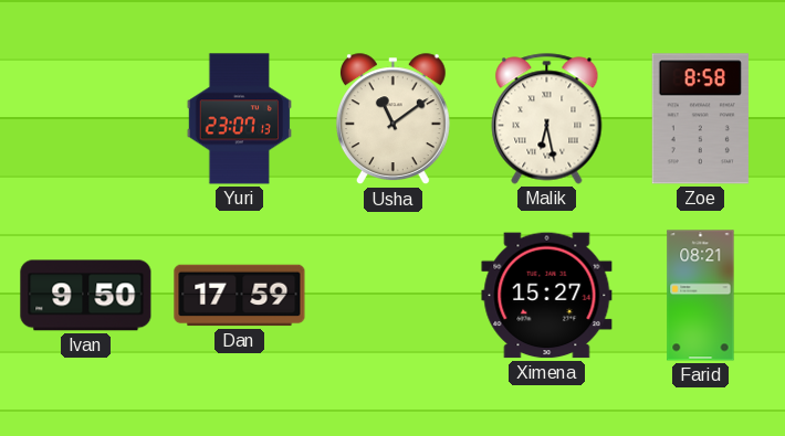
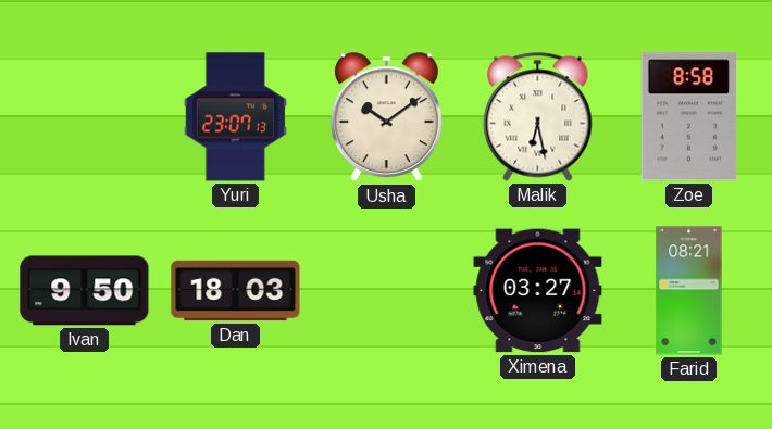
Usha: 11:09 -> 10:09
Dan: 17:59 -> 18:03
Ximena: 15:27 -> 03:27
